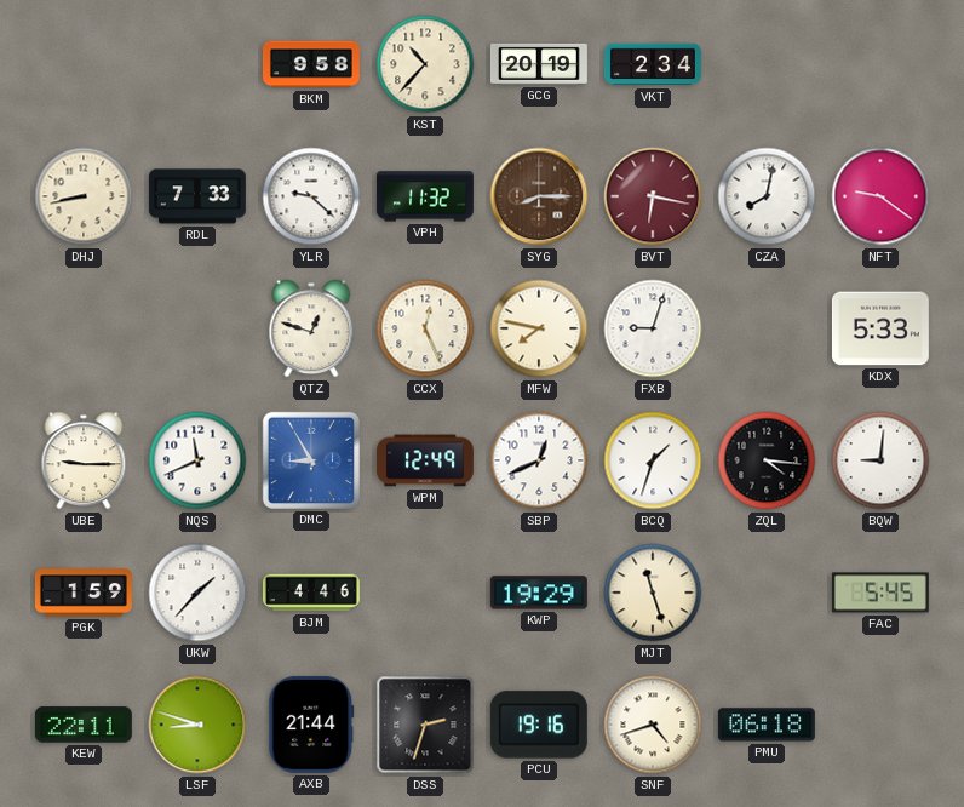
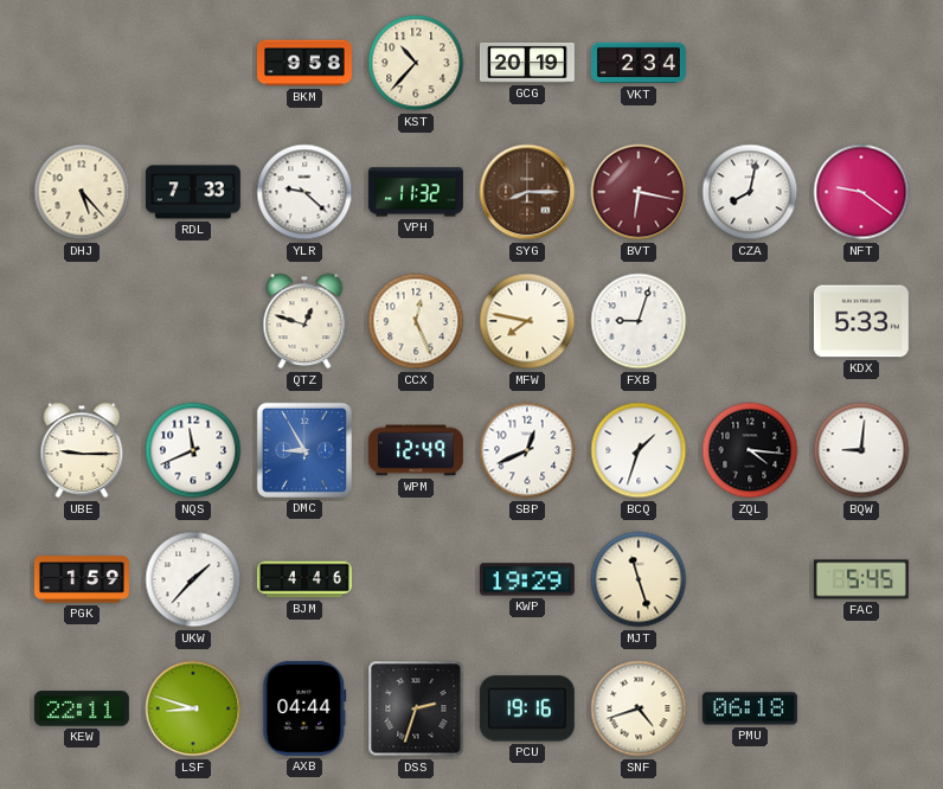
DHJ: 8:43 -> 5:23
AXB: 21:44 -> 04:44
